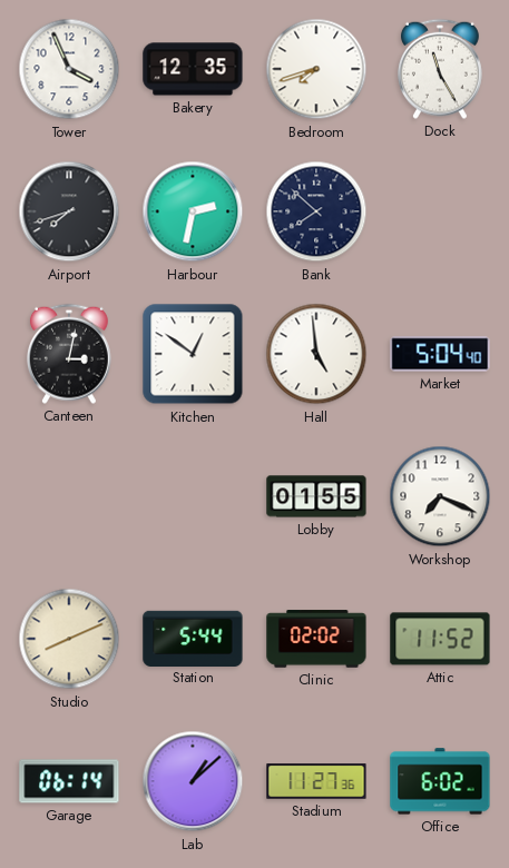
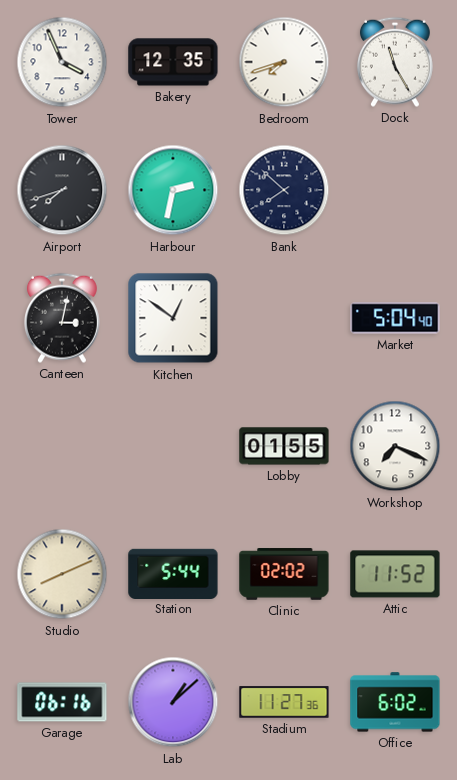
Hall: 4:59 -> none
Garage: 06:14 -> 06:16
